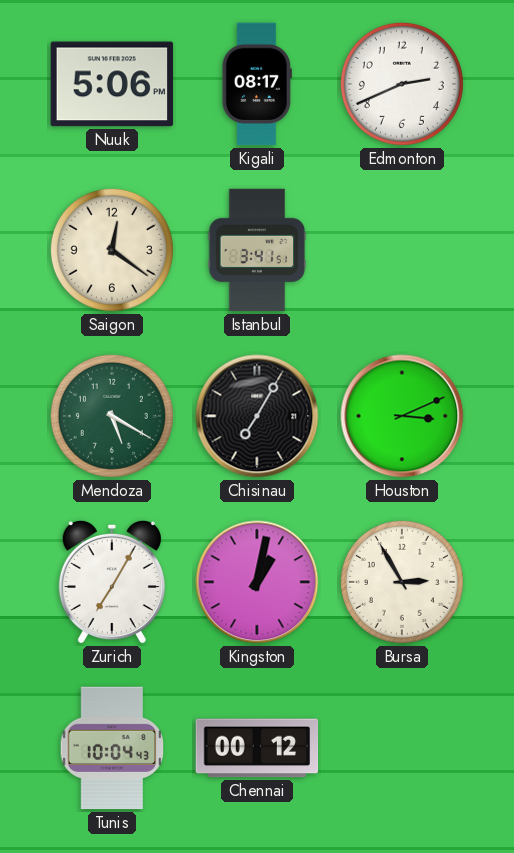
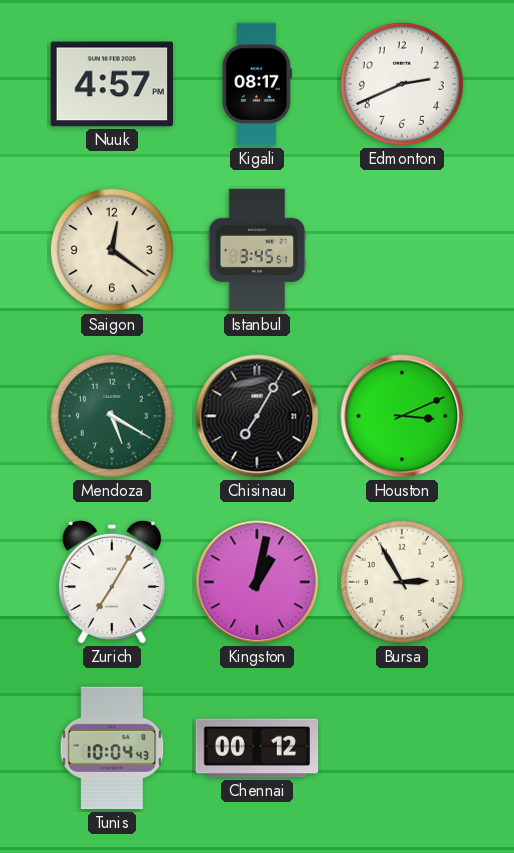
Nuuk: 5:06 -> 4:57
Istanbul: 3:41 -> 3:45
